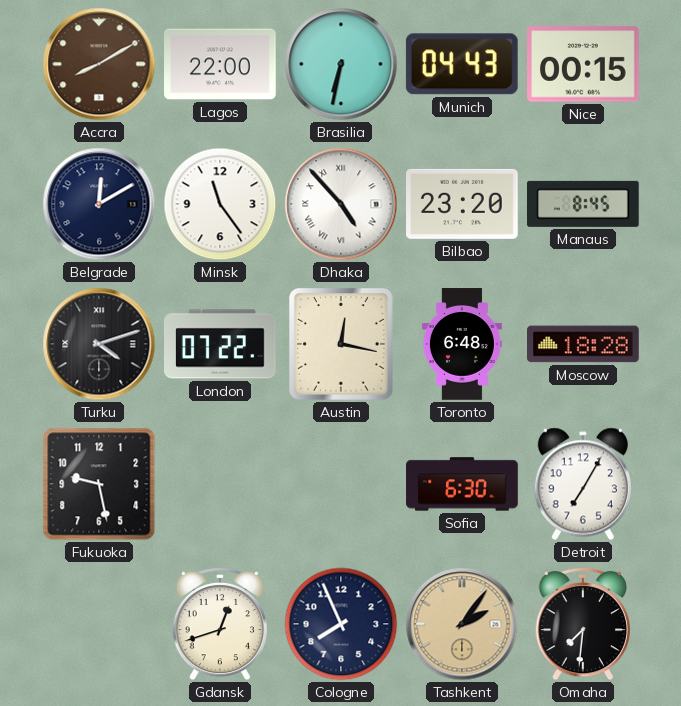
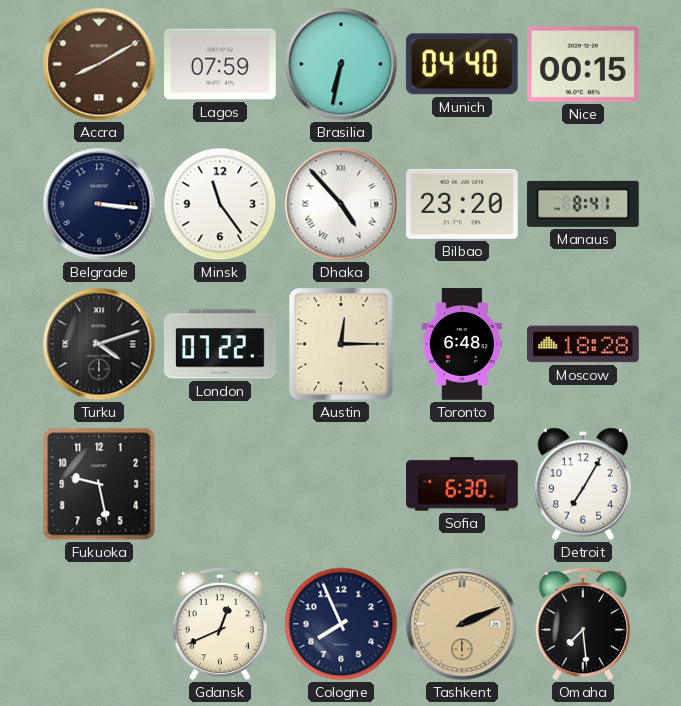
Lagos: 22:00 -> 07:59
Munich: 04:43 -> 04:40
Belgrade: 12:10 -> 3:16
Manaus: 8:45 -> 8:41
Austin: 12:17 -> 12:15
Gdansk: 12:42 -> 12:41
Tashkent: 2:06 -> 2:11
Omaha: 7:31 -> 7:29
